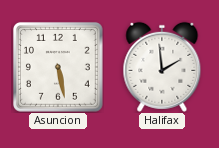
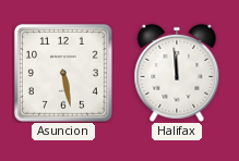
Halifax: 1:59 -> 11:59
